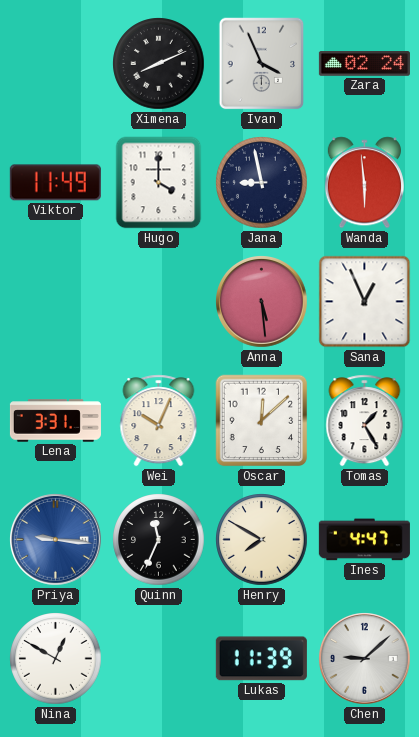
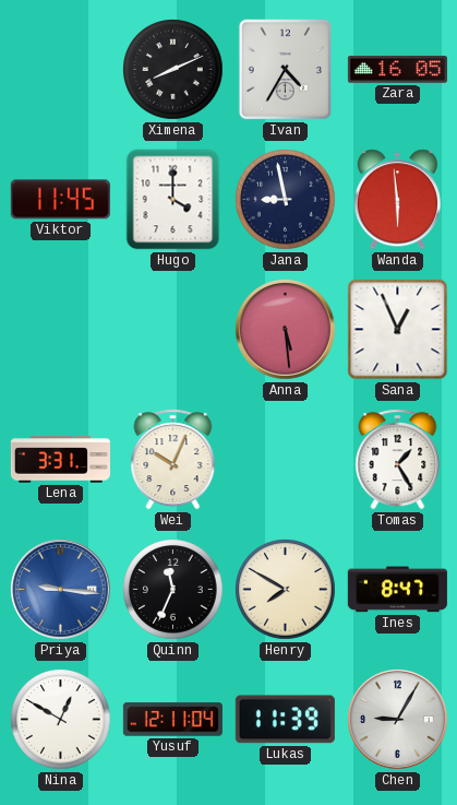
Ivan: 3:56 -> 4:35
Zara: 02:24 -> 16:05
Viktor: 11:49 -> 11:45
Oscar: 12:08 -> none
Ines: 4:47 -> 8:47
Yusuf: none -> 12:11
Chen: 9:08 -> 9:05
